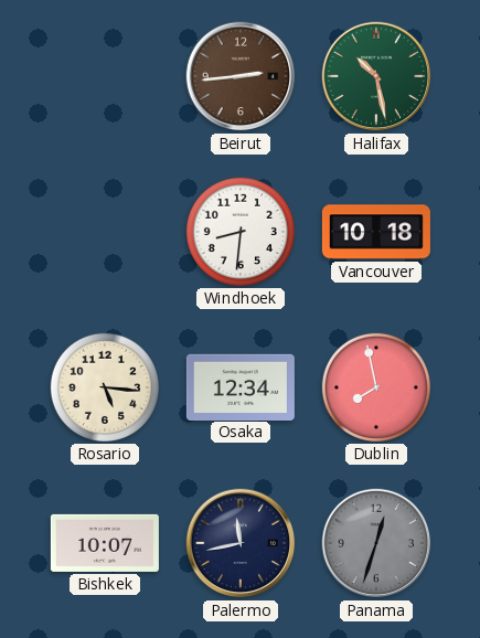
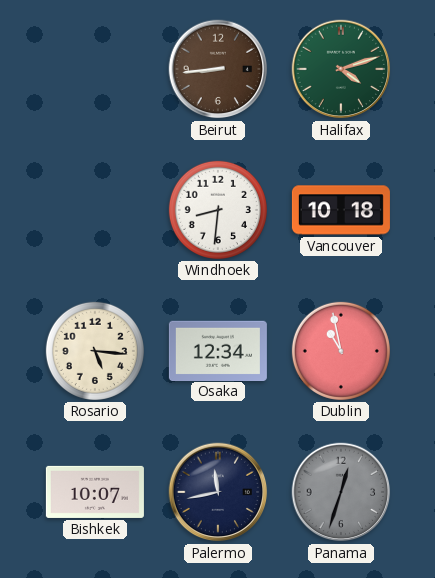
Beirut: 2:44 -> 8:44
Halifax: 10:28 -> 4:12
Dublin: 7:58 -> 10:58
